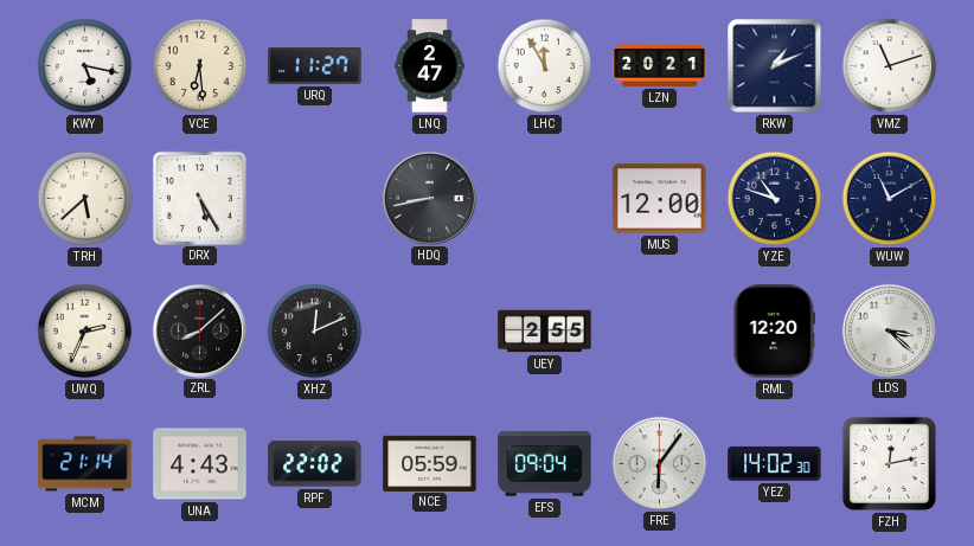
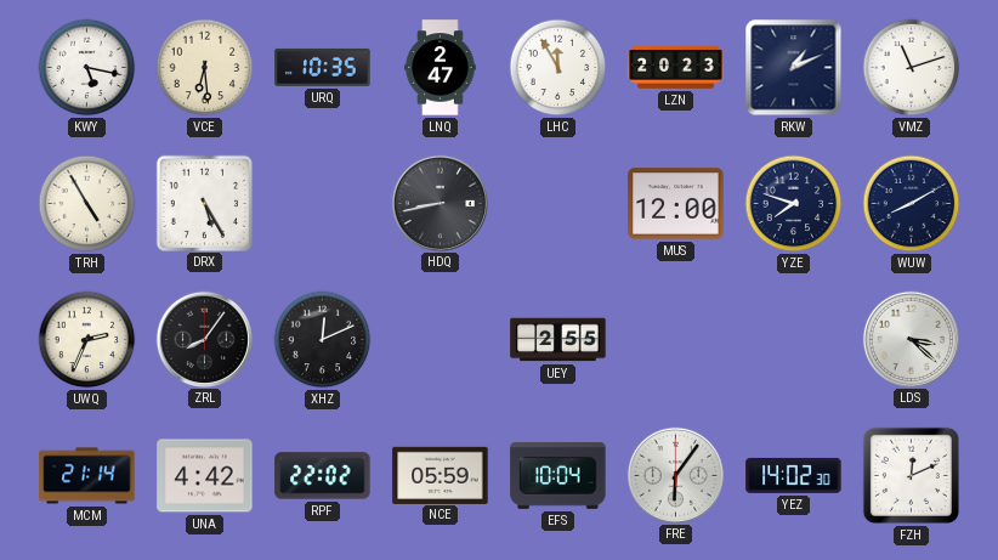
URQ: 11:27 -> 10:35
LZN: 20:21 -> 20:23
TRH: 5:38 -> 4:55
YZE: 10:48 -> 7:48
WUW: 11:10 -> 8:10
ZRL: 8:08 -> 8:06
RML: 12:20 -> none
UNA: 4:43 -> 4:42
EFS: 09:04 -> 10:04
FZH: 12:13 -> 12:11
